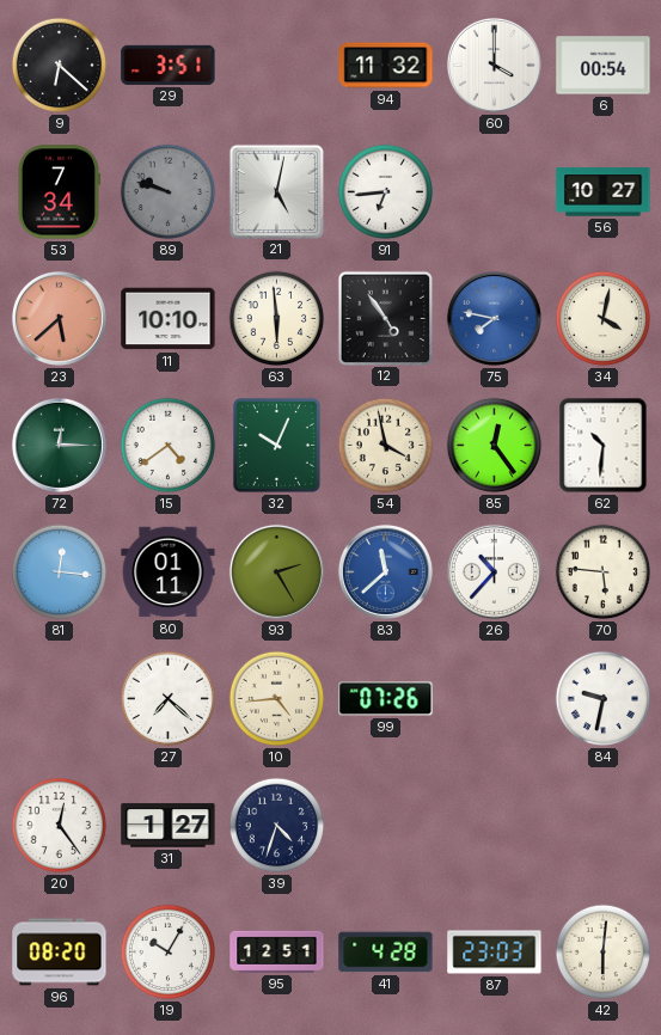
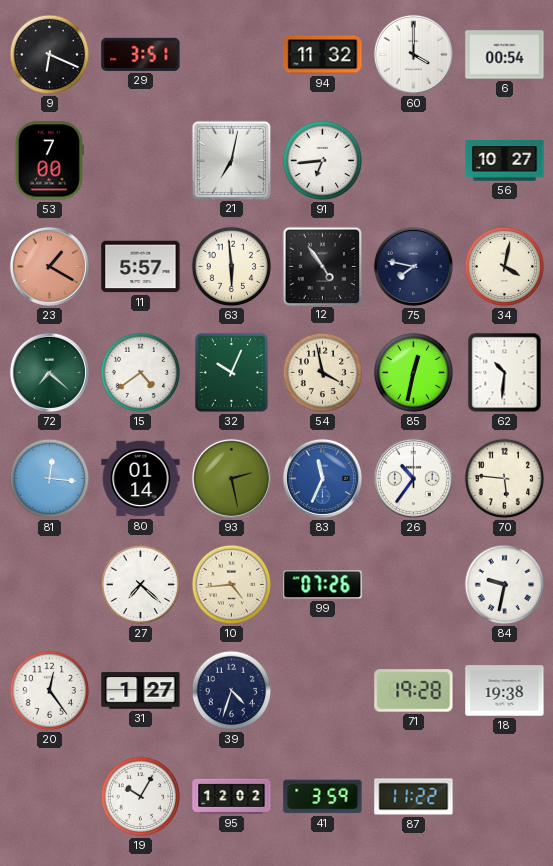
9: 6:22 -> 6:19
53: 7:34 -> 7:00
89: 9:48 -> none
21: 5:02 -> 7:02
23: 5:38 -> 1:20
11: 10:10 -> 5:57
75 dial: blue -> navy
72: 12:15 -> 7:22
85: 12:24 -> 12:32
80: 01:11 -> 01:14
93: 2:25 -> 2:28
83: 11:38 -> 11:34
26: 10:37 -> 10:36
71: none -> 19:28
18: none -> 19:38
96: 08:20 -> none
95: 12:51 -> 12:02
41: 4:28 -> 3:59
87: 23:03 -> 11:22
42: 6:01 -> none
